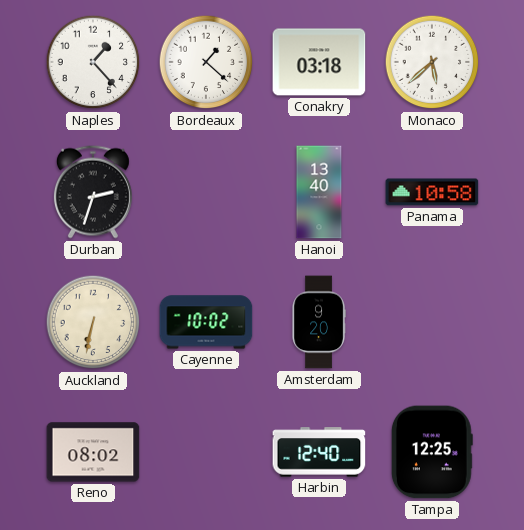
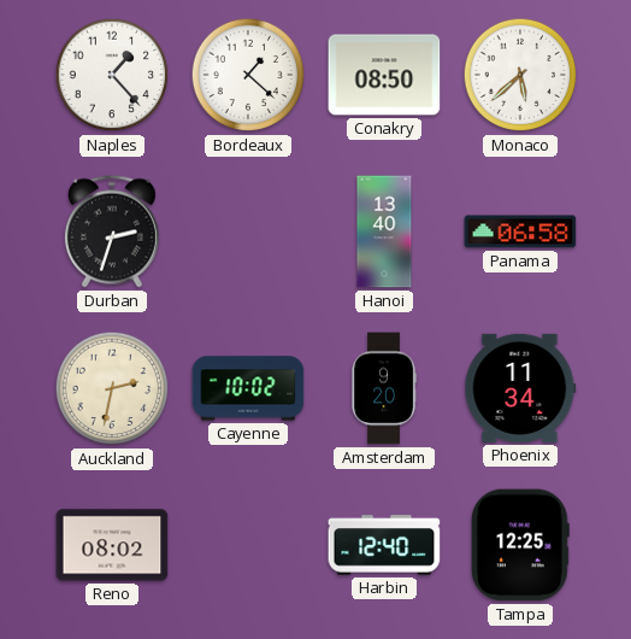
Conakry: 03:18 -> 08:50
Panama: 10:58 -> 06:58
Auckland: 6:32 -> 2:32
Phoenix: none -> 11:34
